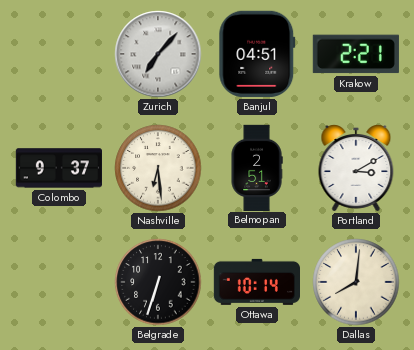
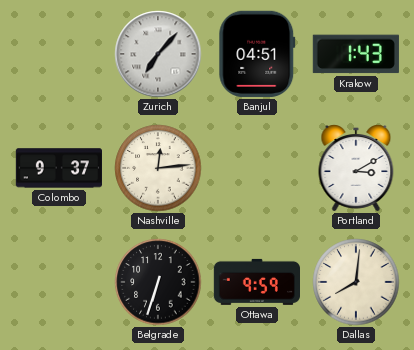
Krakow: 2:21 -> 1:43
Nashville: 6:29 -> 12:14
Belmopan: 2:51 -> none
Ottawa: 10:14 -> 9:59
